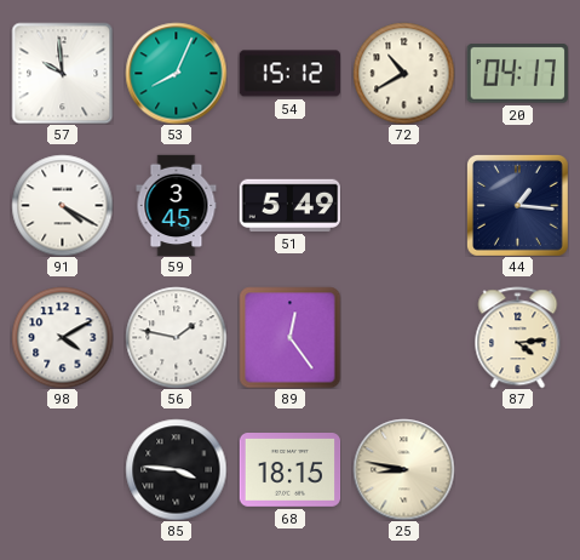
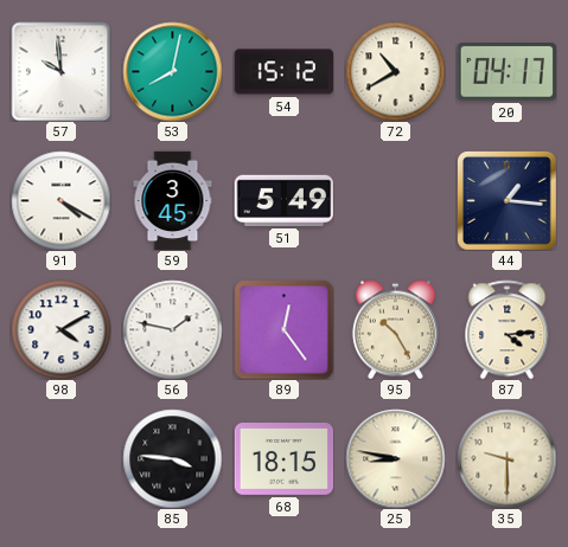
53: 8:04 -> 8:02
95: none -> 10:25
35: none -> 9:30
